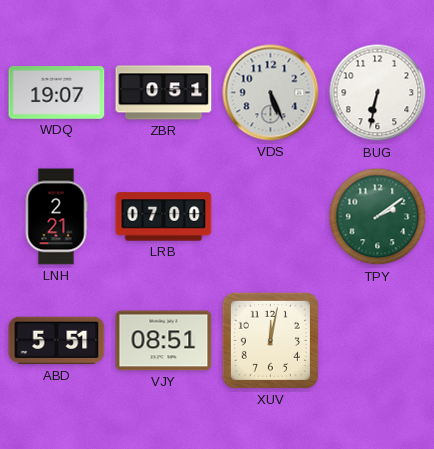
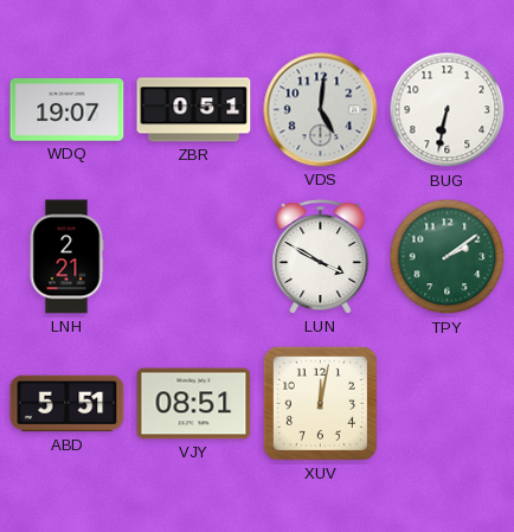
VDS: 5:26 -> 5:01
LRB: 07:00 -> none
LUN: none -> 3:50
